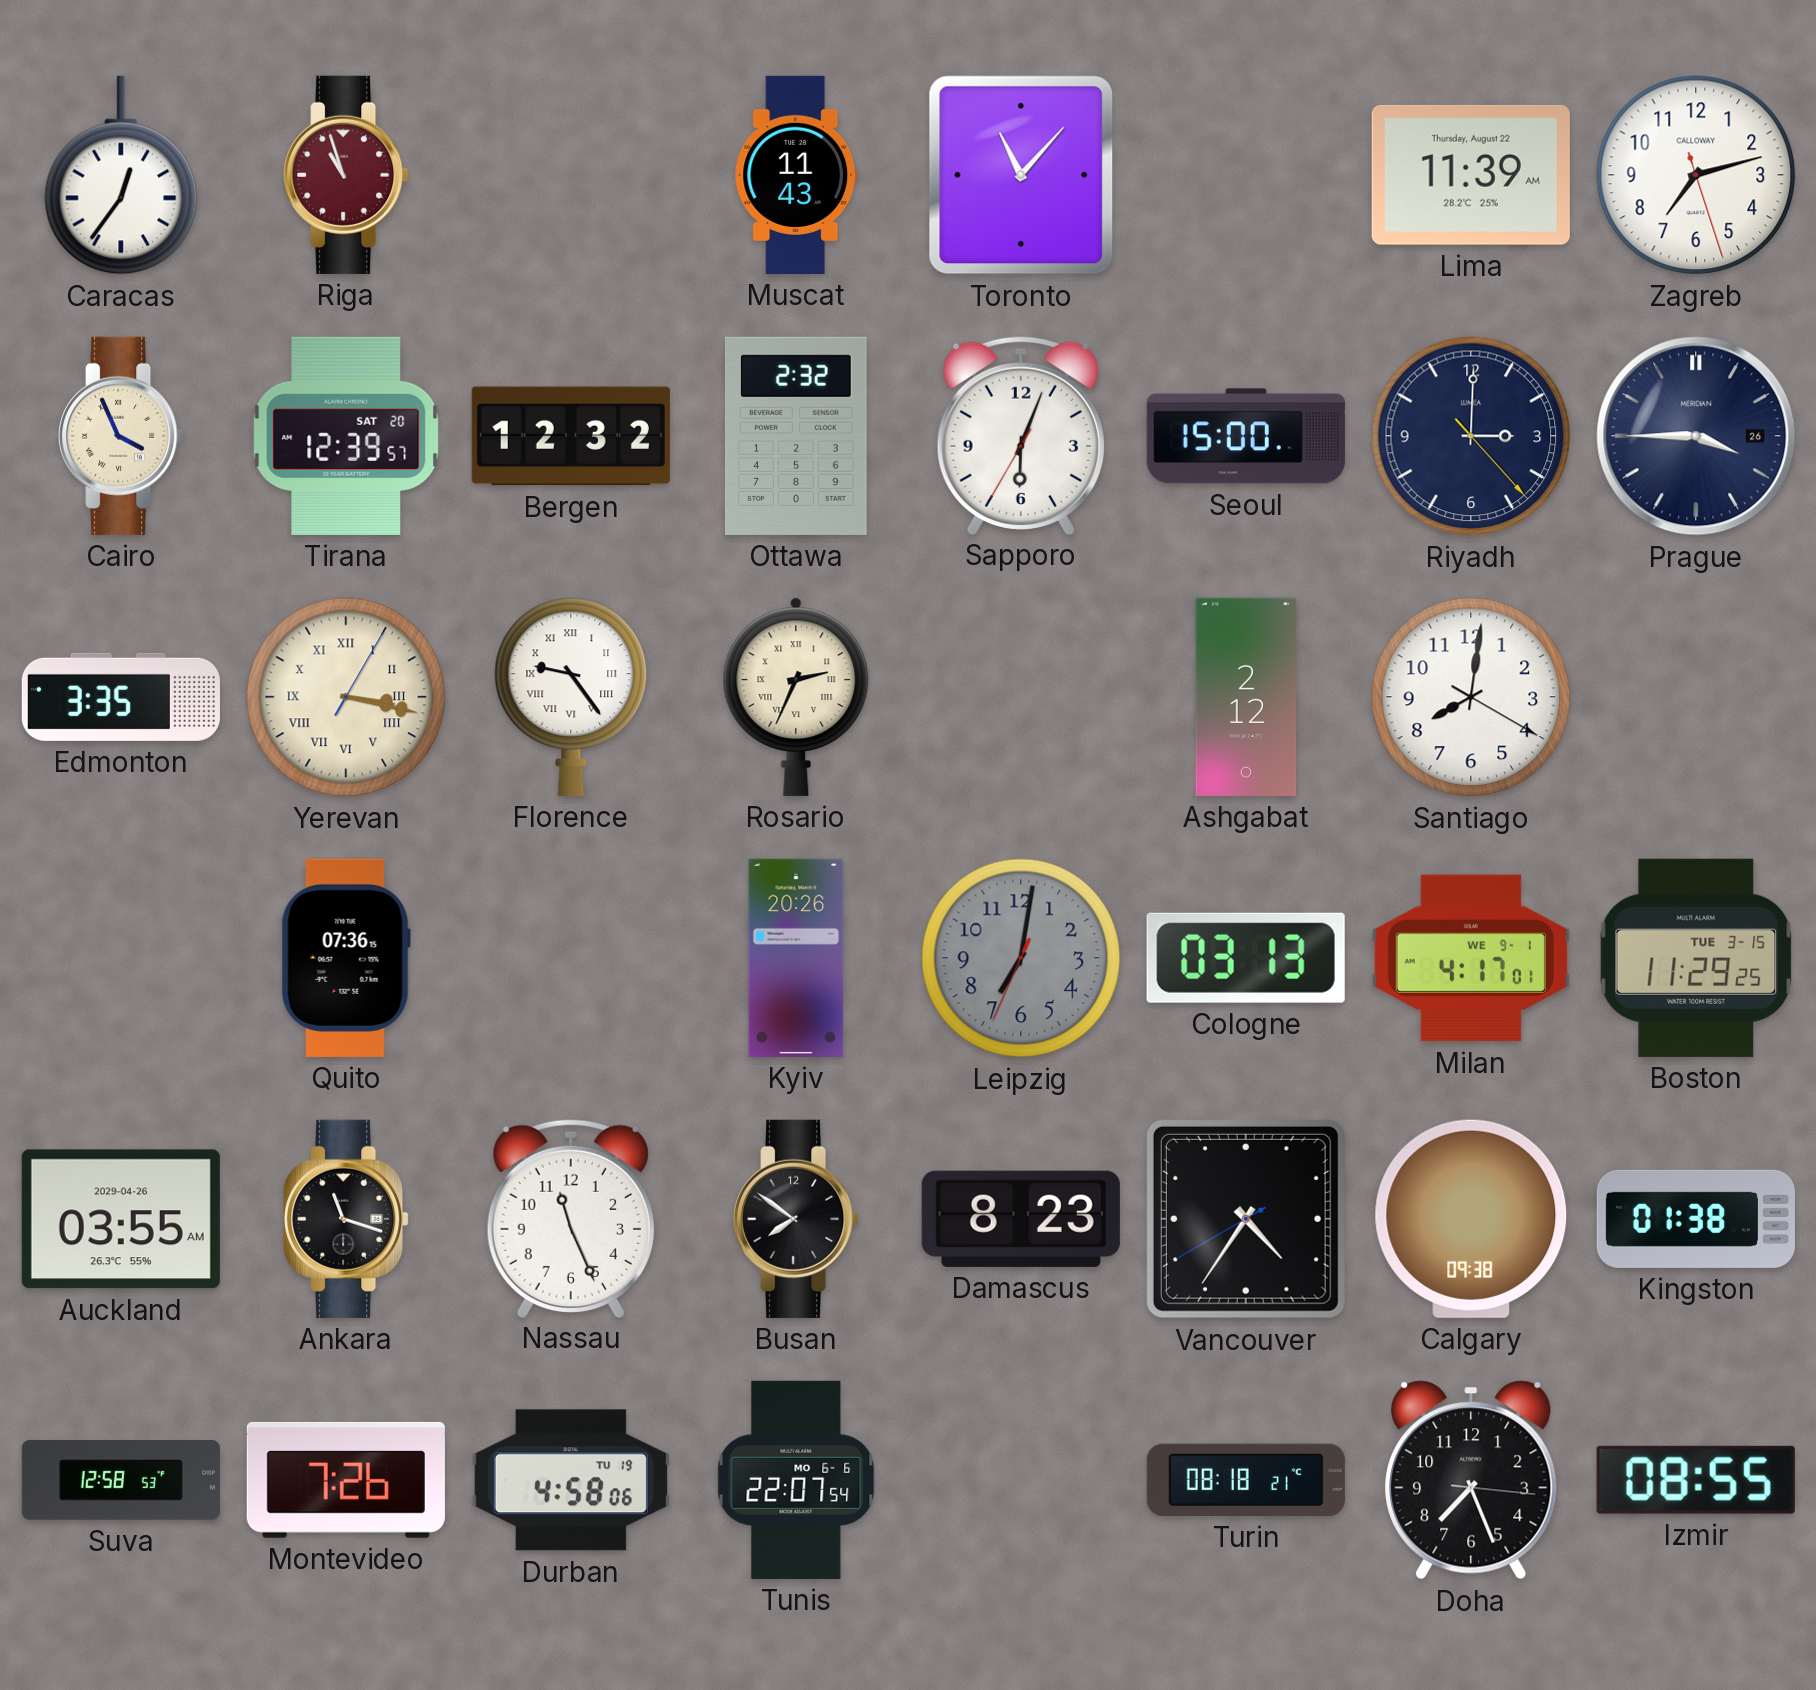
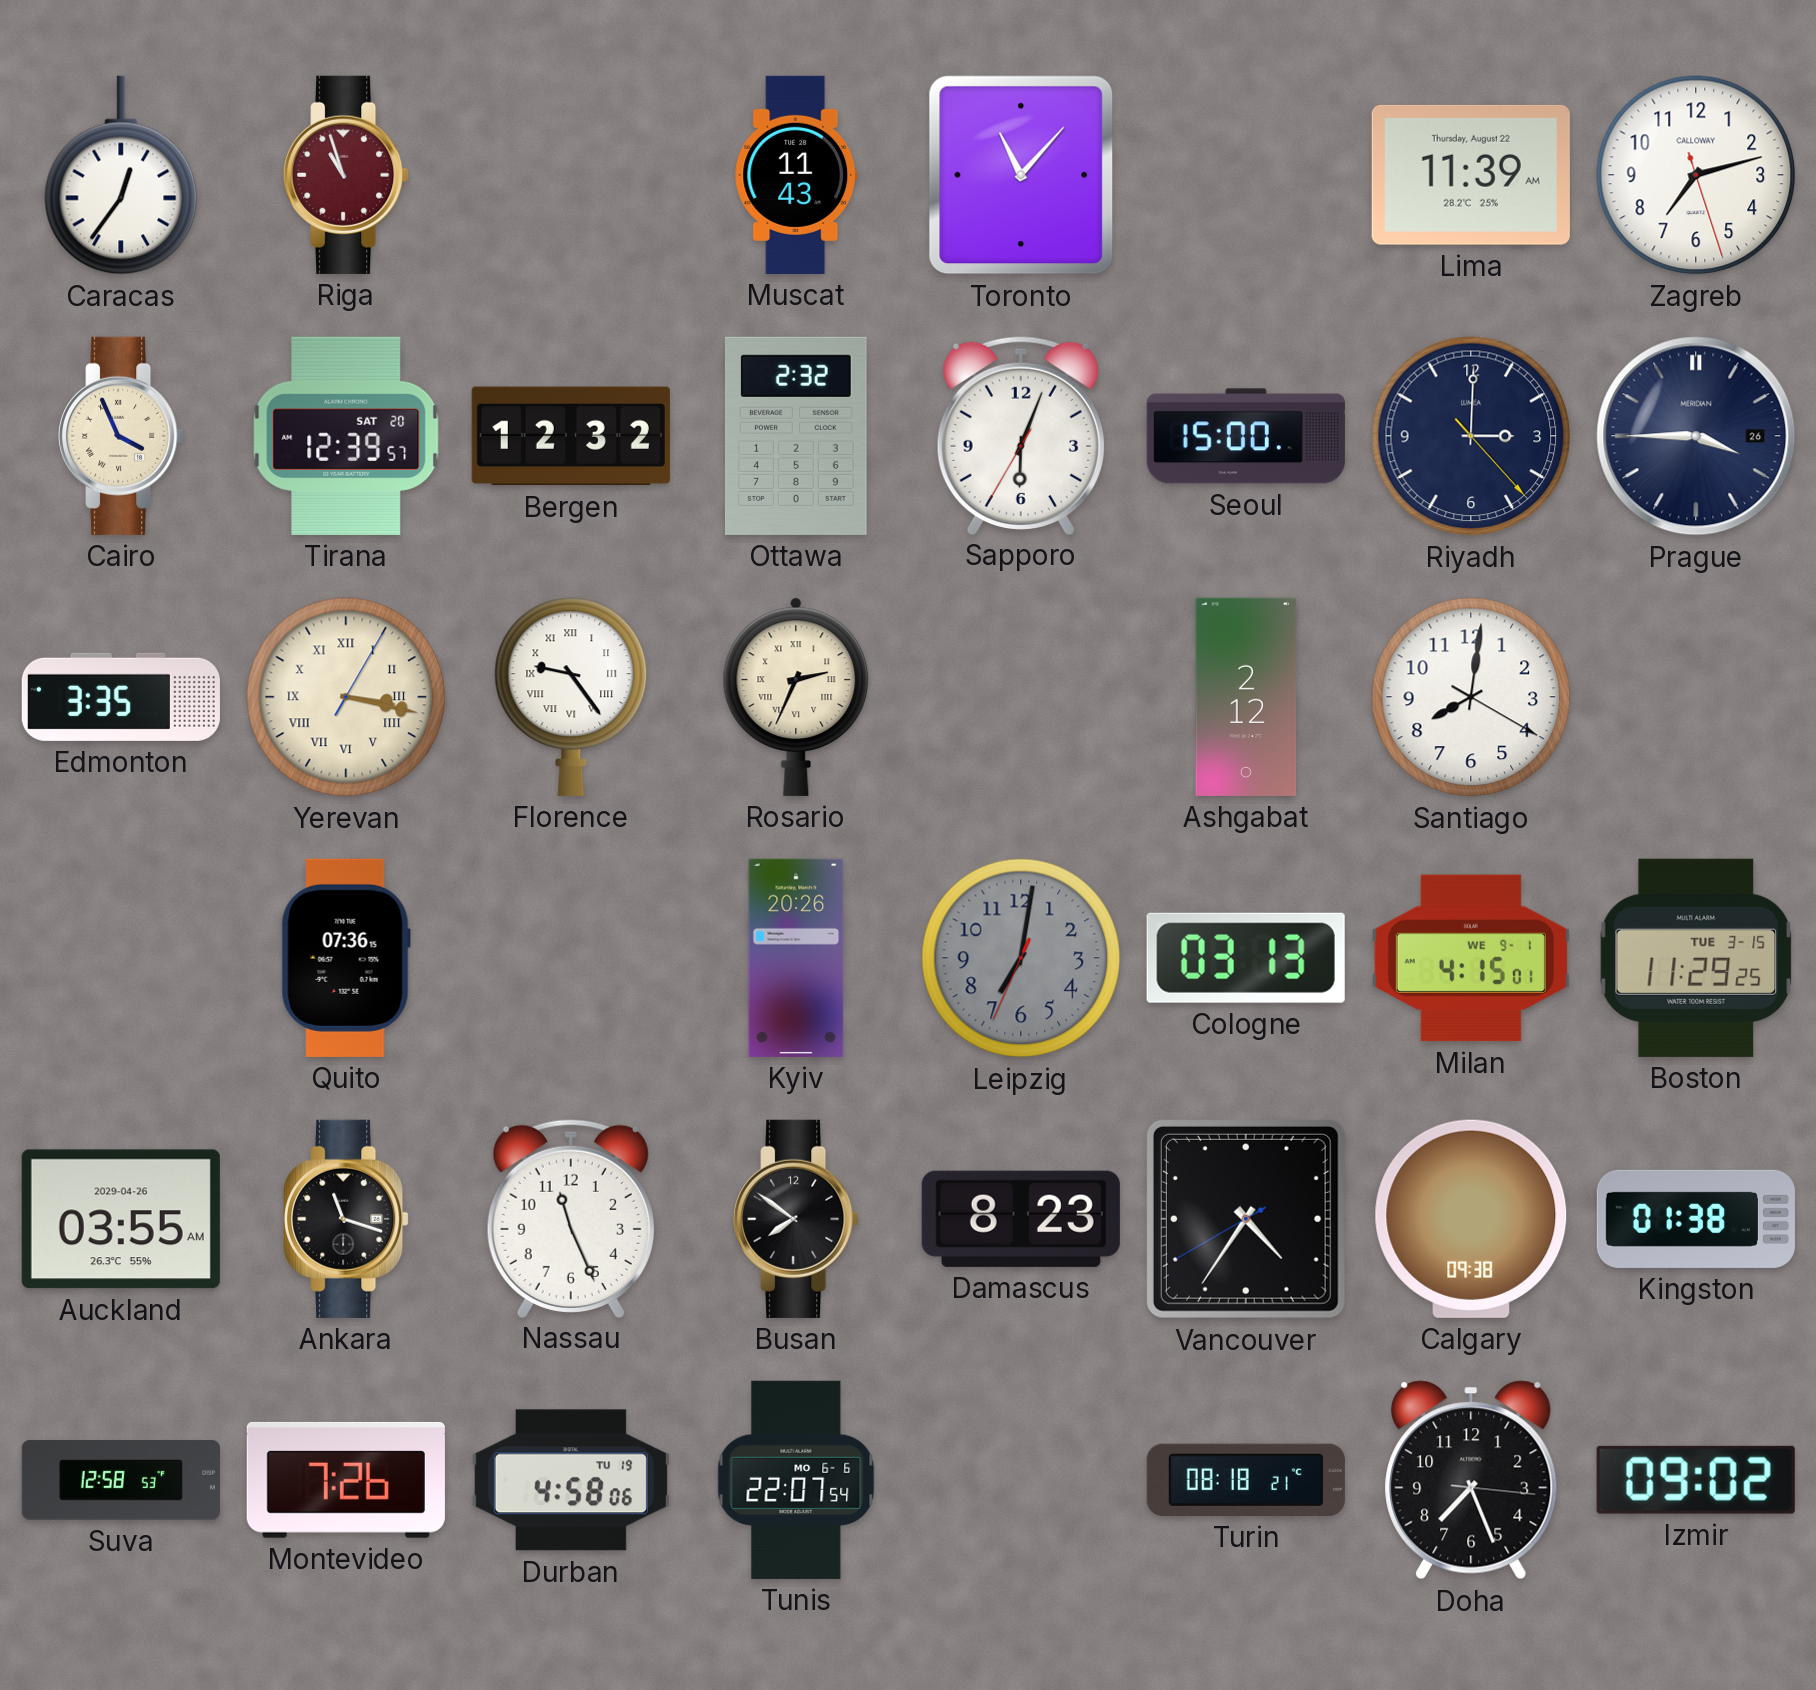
Milan: 4:17 -> 4:15
Izmir: 08:55 -> 09:02
